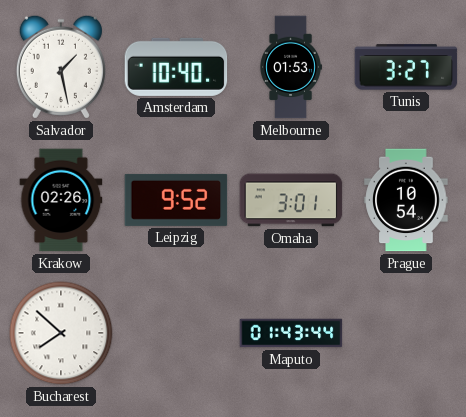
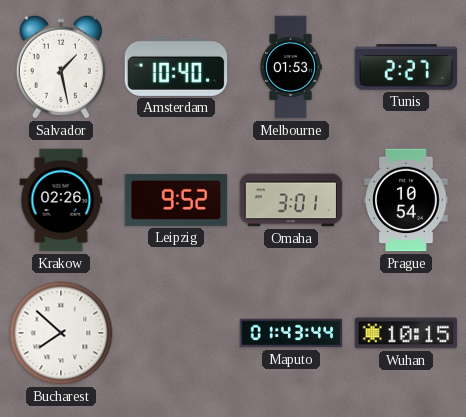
Tunis: 3:27 -> 2:27
Wuhan: none -> 10:15
